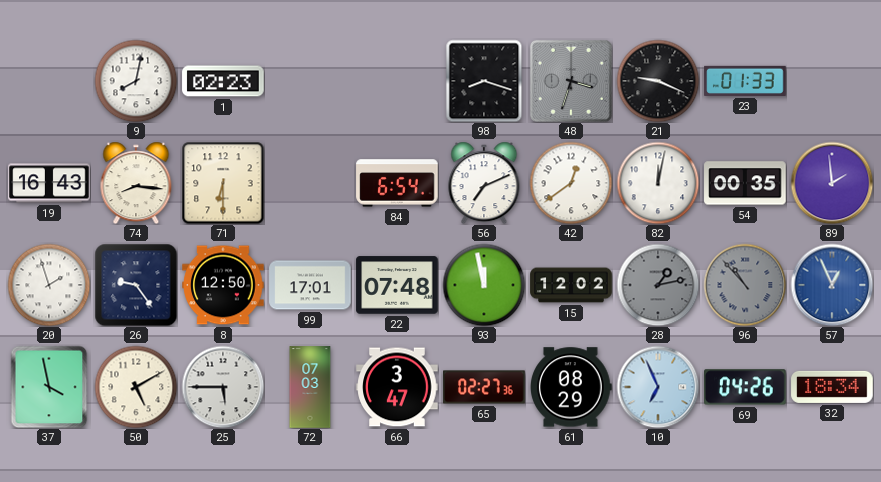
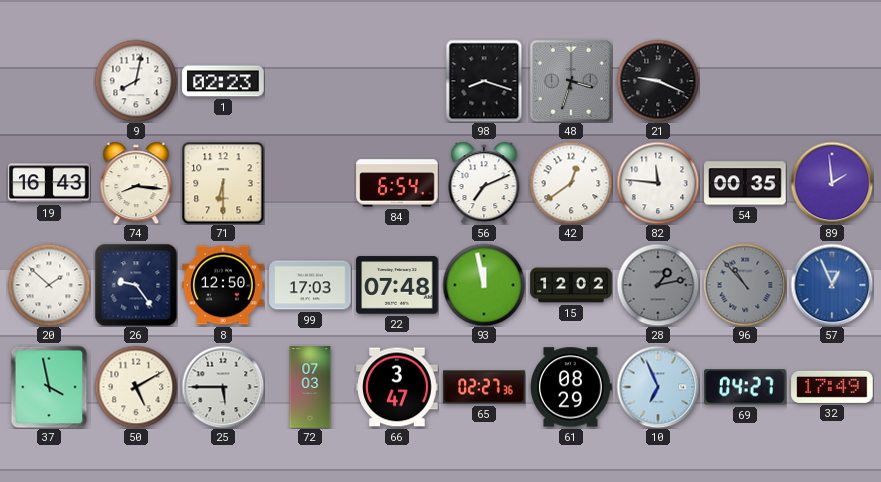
23: 01:33 -> none
82: 12:02 -> 11:46
20: 1:57 -> 1:52
99: 17:01 -> 17:03
69: 04:26 -> 04:27
32: 18:34 -> 17:49
